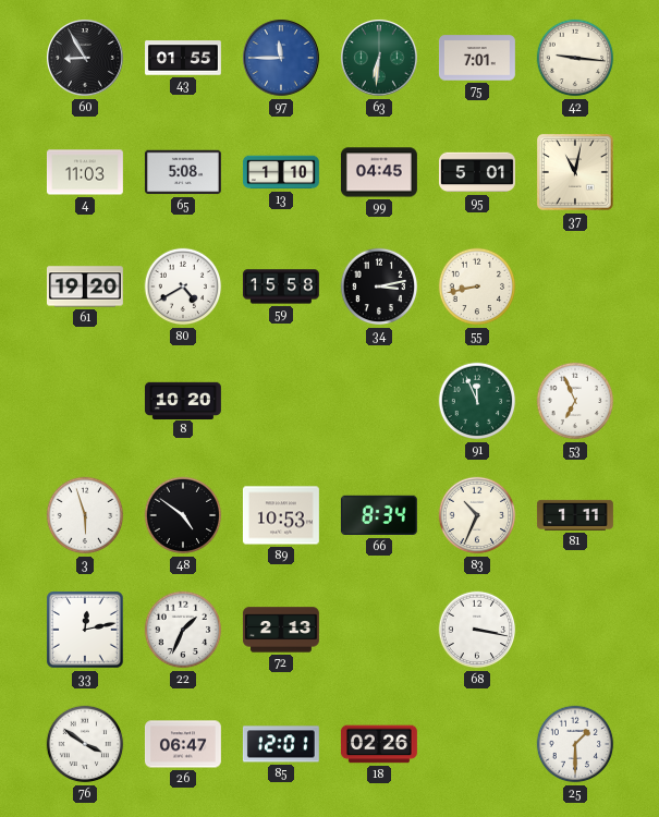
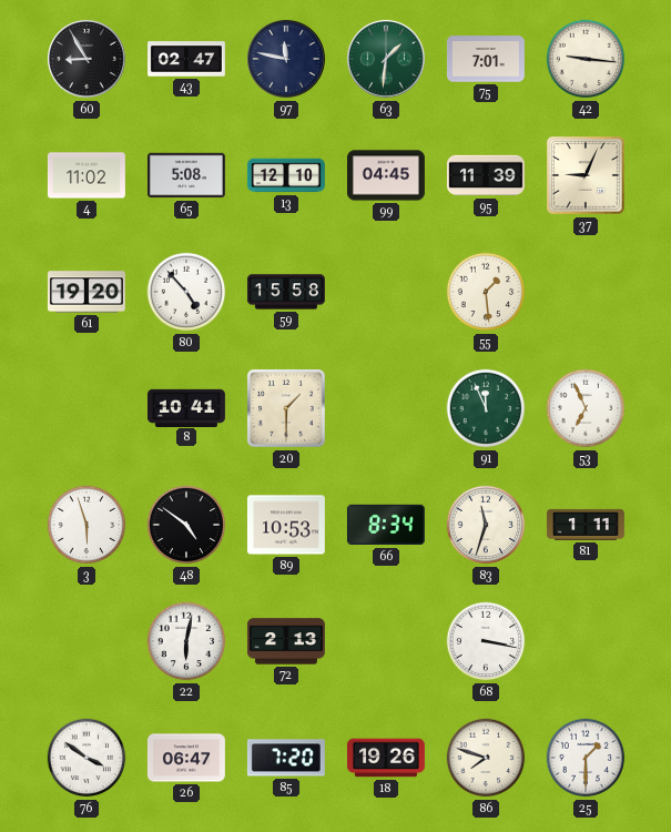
43: 01:55 -> 02:47
97: 11:45 -> 11:47
97 dial: blue -> navy
63: 6:31 -> 1:31
4: 11:03 -> 11:02
13: 1:10 -> 12:10
95: 5:01 -> 11:39
37: 11:02 -> 9:04
80: 4:40 -> 4:53
34: 3:13 -> none
55: 8:43 -> 1:29
8: 10:20 -> 10:41
20: none -> 1:30
83: 10:34 -> 11:33
33: 12:13 -> none
22: 1:34 -> 6:02
85: 12:01 -> 7:20
18: 02:26 -> 19:26
86: none -> 7:48
